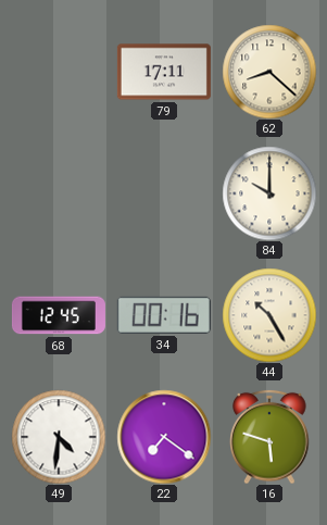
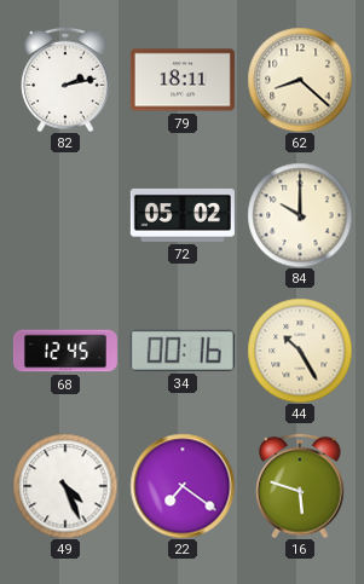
82: none -> 2:13
79: 17:11 -> 18:11
72: none -> 05:02
49: 4:31 -> 4:26
